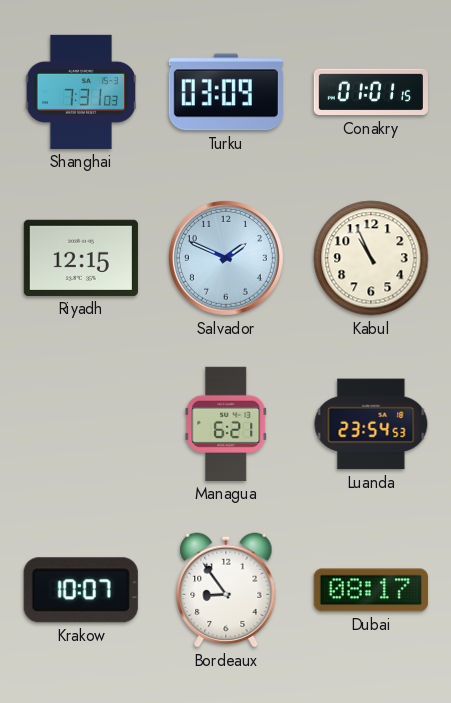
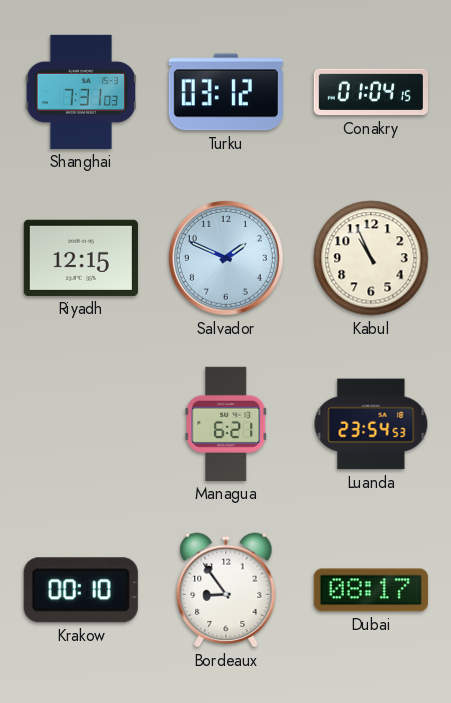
Turku: 03:09 -> 03:12
Conakry: 01:01 -> 01:04
Krakow: 10:07 -> 00:10
